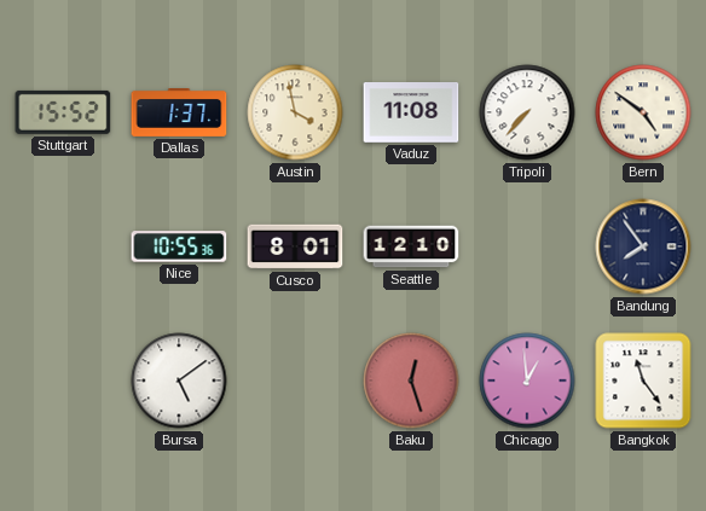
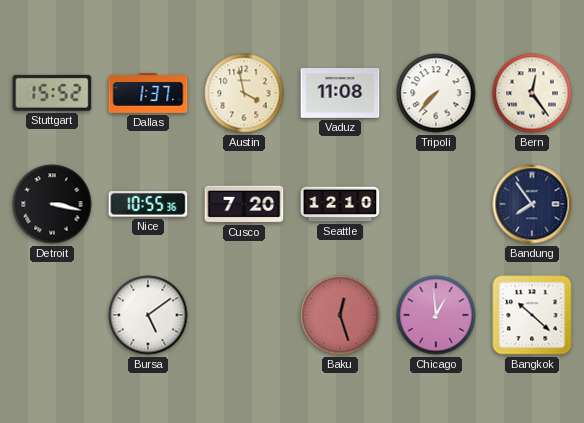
Bern: 4:51 -> 12:24
Detroit: none -> 3:17
Cusco: 8:01 -> 7:20
Bangkok: 11:24 -> 10:22
